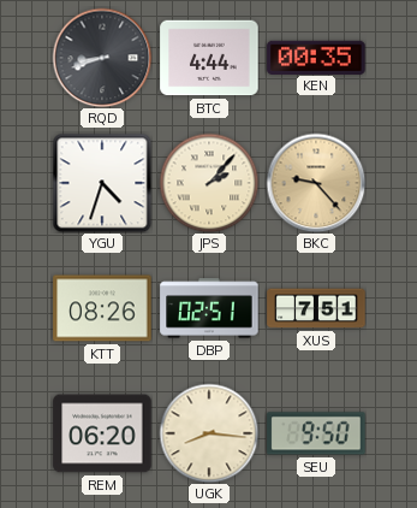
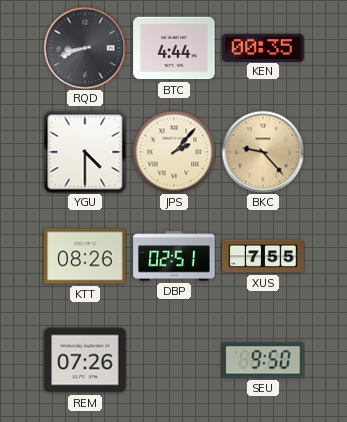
YGU: 4:33 -> 4:30
XUS: 7:51 -> 7:55
REM: 06:20 -> 07:26
UGK: 8:16 -> none
